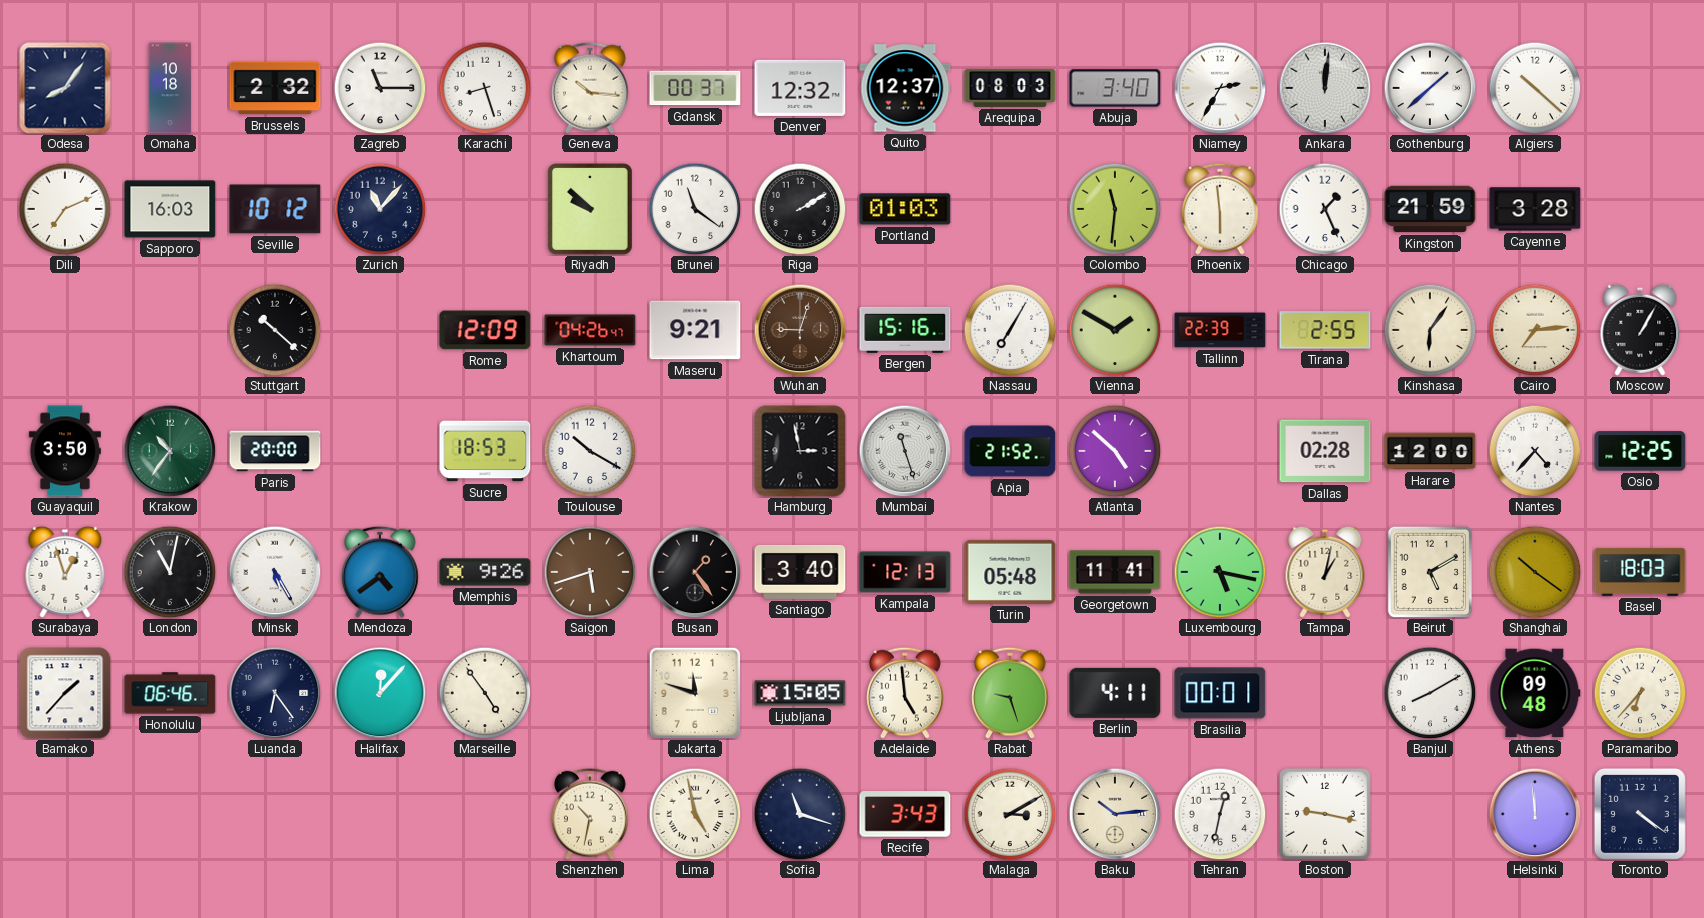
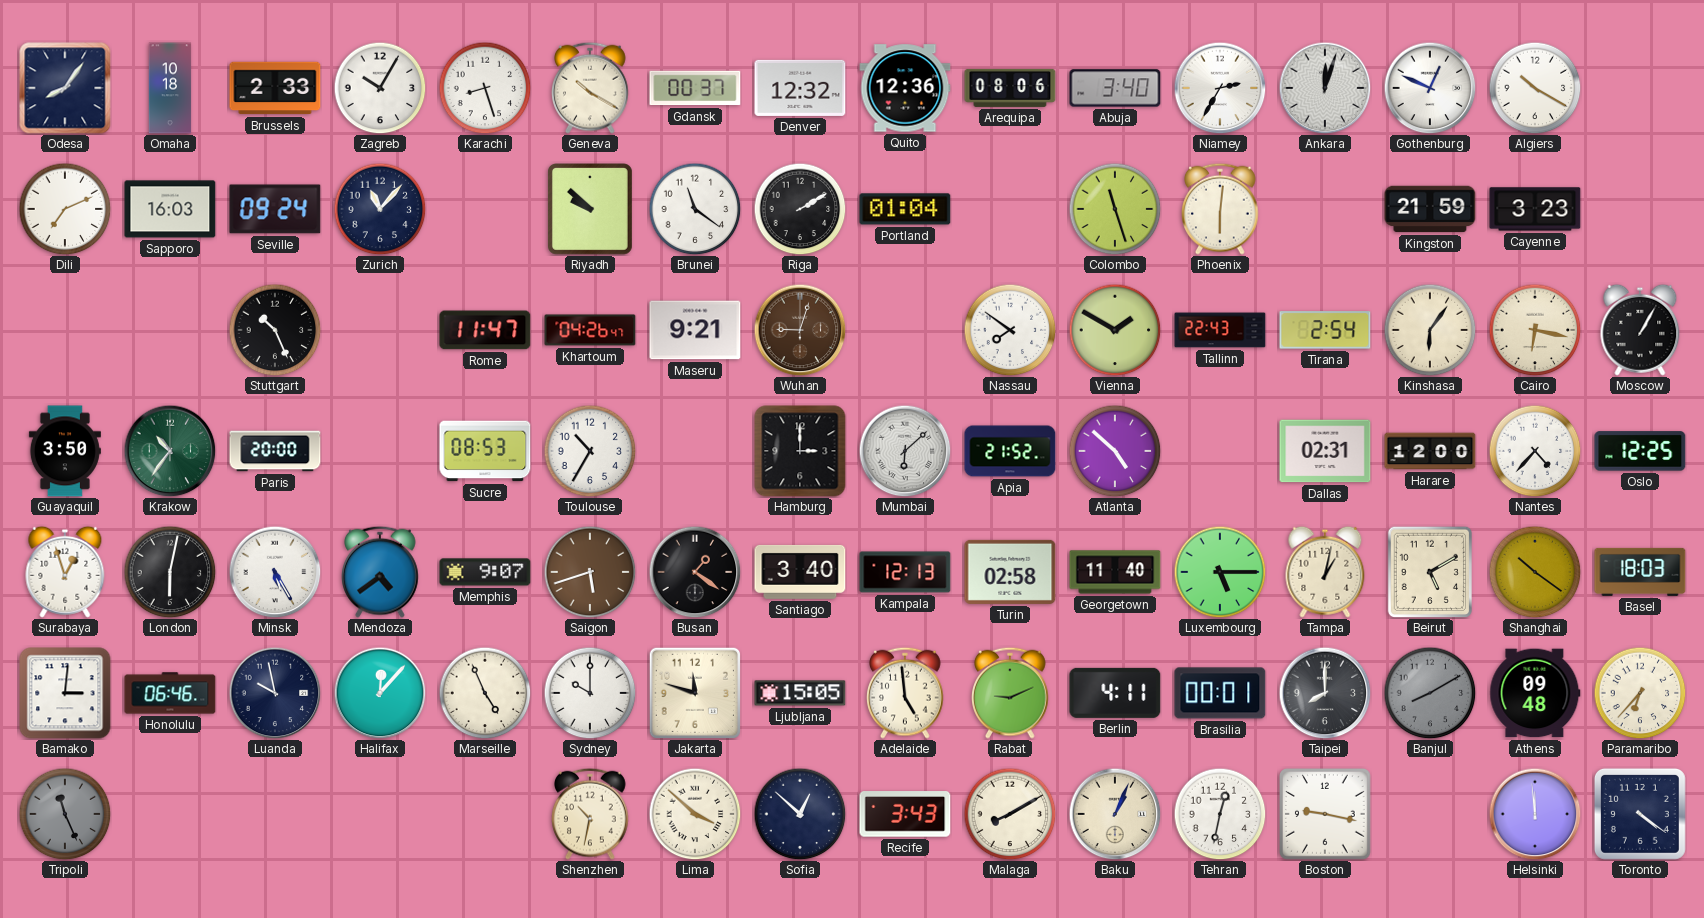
Brussels: 2:32 -> 2:33
Zagreb: 11:15 -> 10:05
Geneva: 10:16 -> 10:20
Quito: 12:37 -> 12:36
Arequipa: 08:03 -> 08:06
Ankara: 12:01 -> 12:03
Gothenburg: 1:38 -> 12:49
Algiers: 10:22 -> 10:20
Seville: 10:12 -> 09:24
Portland: 01:03 -> 01:04
Colombo: 11:31 -> 11:27
Phoenix: 5:59 -> 6:01
Chicago: 1:26 -> none
Cayenne: 3:28 -> 3:23
Stuttgart: 10:22 -> 10:26
Rome: 12:09 -> 11:47
Bergen: 15:16 -> none
Nassau: 7:05 -> 7:51
Tallinn: 22:39 -> 22:43
Tirana: 2:55 -> 2:54
Cairo: 7:14 -> 6:17
Sucre: 18:53 -> 08:53
Toulouse: 10:20 -> 10:35
Hamburg: 2:58 -> 3:00
Mumbai: 11:27 -> 6:08
Dallas: 02:28 -> 02:31
London: 11:02 -> 6:02
Memphis: 9:26 -> 9:07
Busan: 1:24 -> 1:21
Turin: 05:48 -> 02:58
Georgetown: 11:41 -> 11:40
Luxembourg: 5:17 -> 5:15
Bamako: 1:37 -> 3:01
Luanda: 6:24 -> 9:58
Marseille: 4:54 -> 4:56
Sydney: none -> 10:00
Rabat: 9:27 -> 9:11
Taipei: none -> 8:00
Banjul dial: white -> grey
Tripoli: none -> 11:26
Lima: 4:58 -> 3:52
Sofia: 11:18 -> 12:52
Malaga: 3:10 -> 8:10
Baku: 10:14 -> 1:04
